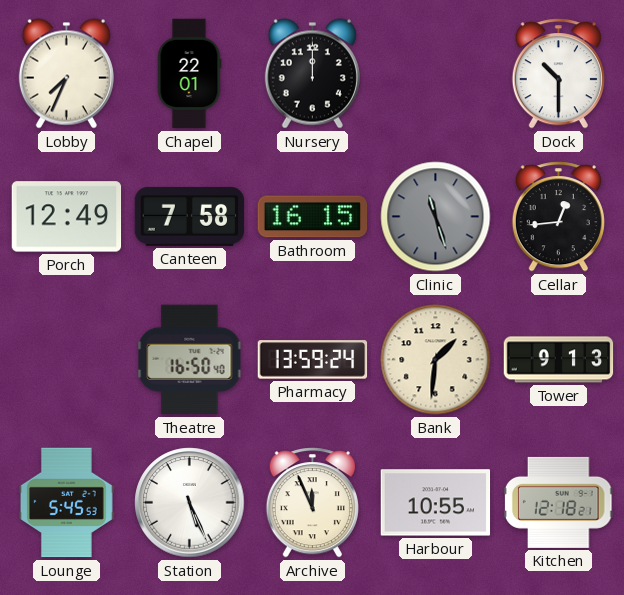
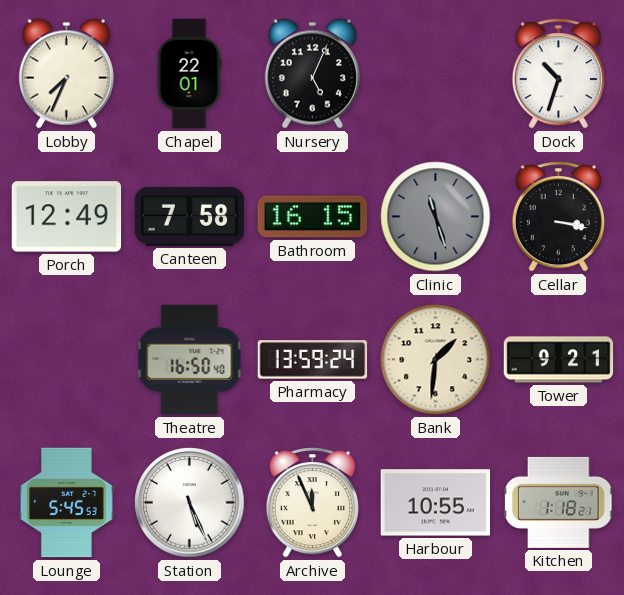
Nursery: 12:00 -> 5:04
Dock: 10:30 -> 10:33
Cellar: 12:44 -> 3:17
Tower: 9:13 -> 9:21
Kitchen: 12:18 -> 1:18
